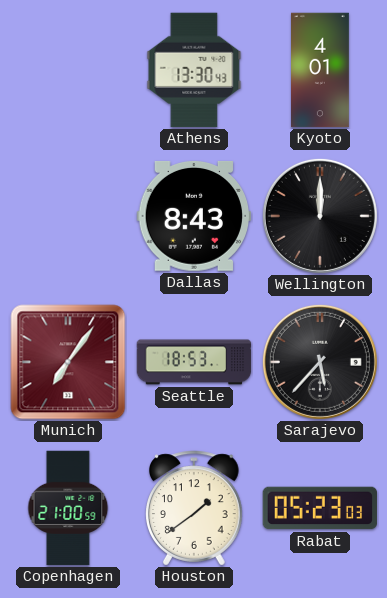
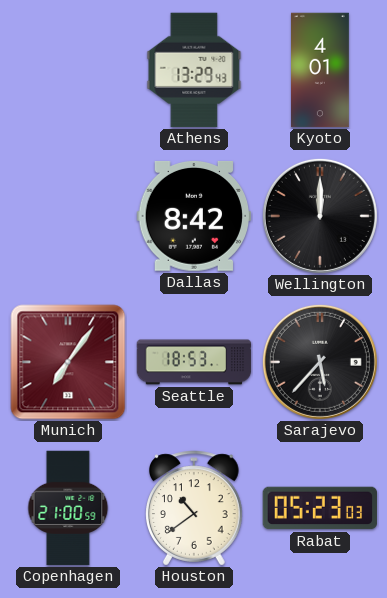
Athens: 13:30 -> 13:29
Dallas: 8:43 -> 8:42
Houston: 1:39 -> 10:39
